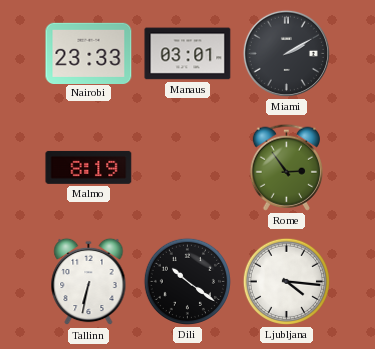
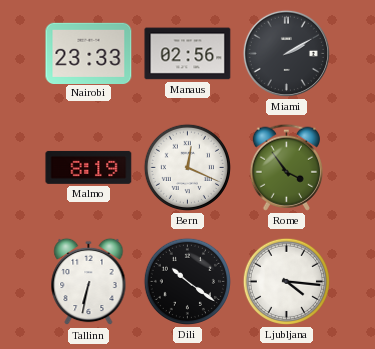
Manaus: 03:01 -> 02:56
Bern: none -> 12:19
Rome: 2:54 -> 3:54
